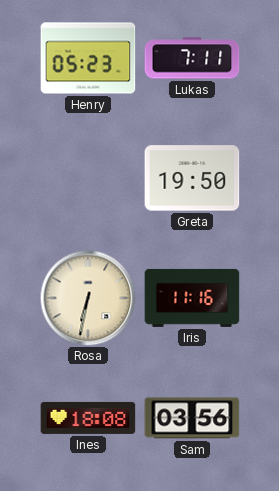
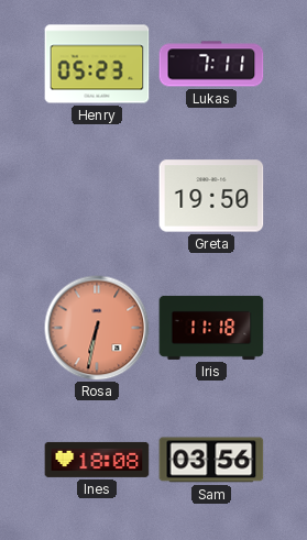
Rosa dial: cream -> salmon
Iris: 11:16 -> 11:18
